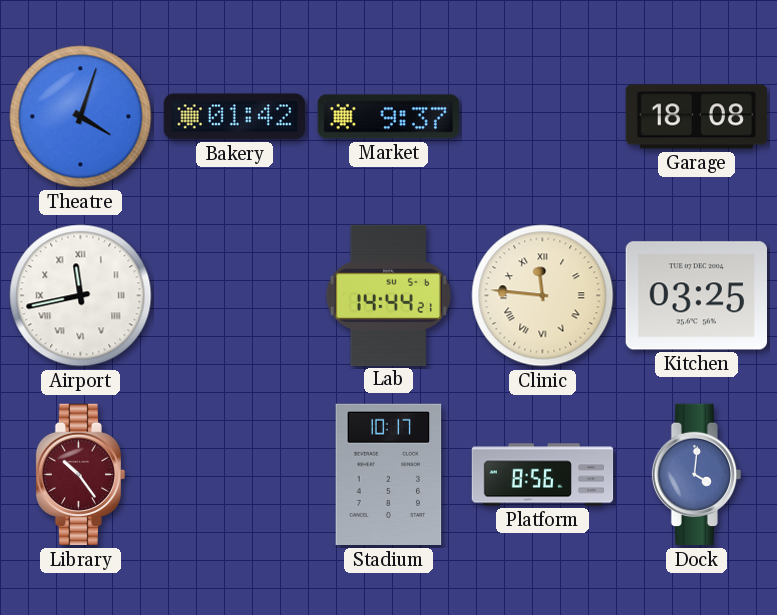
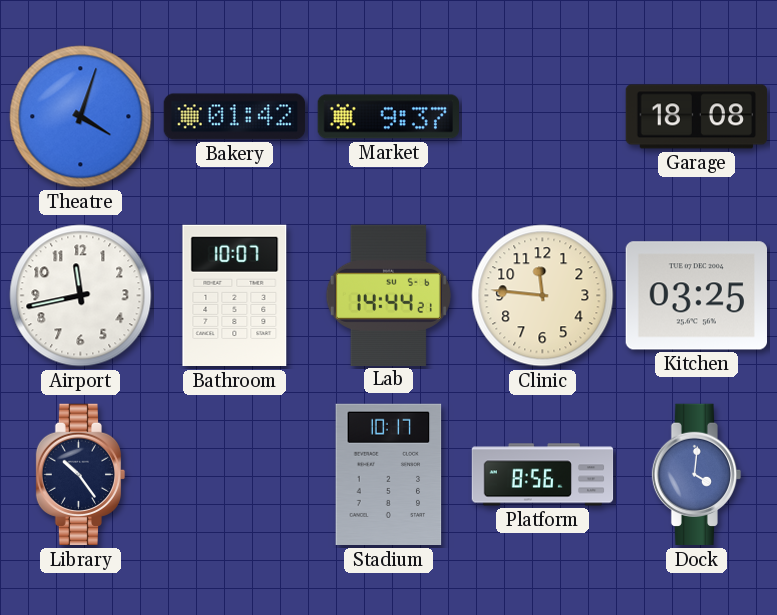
Airport numerals: Roman -> Arabic
Bathroom: none -> 10:07
Clinic numerals: Roman -> Arabic
Library dial: burgundy -> navy
